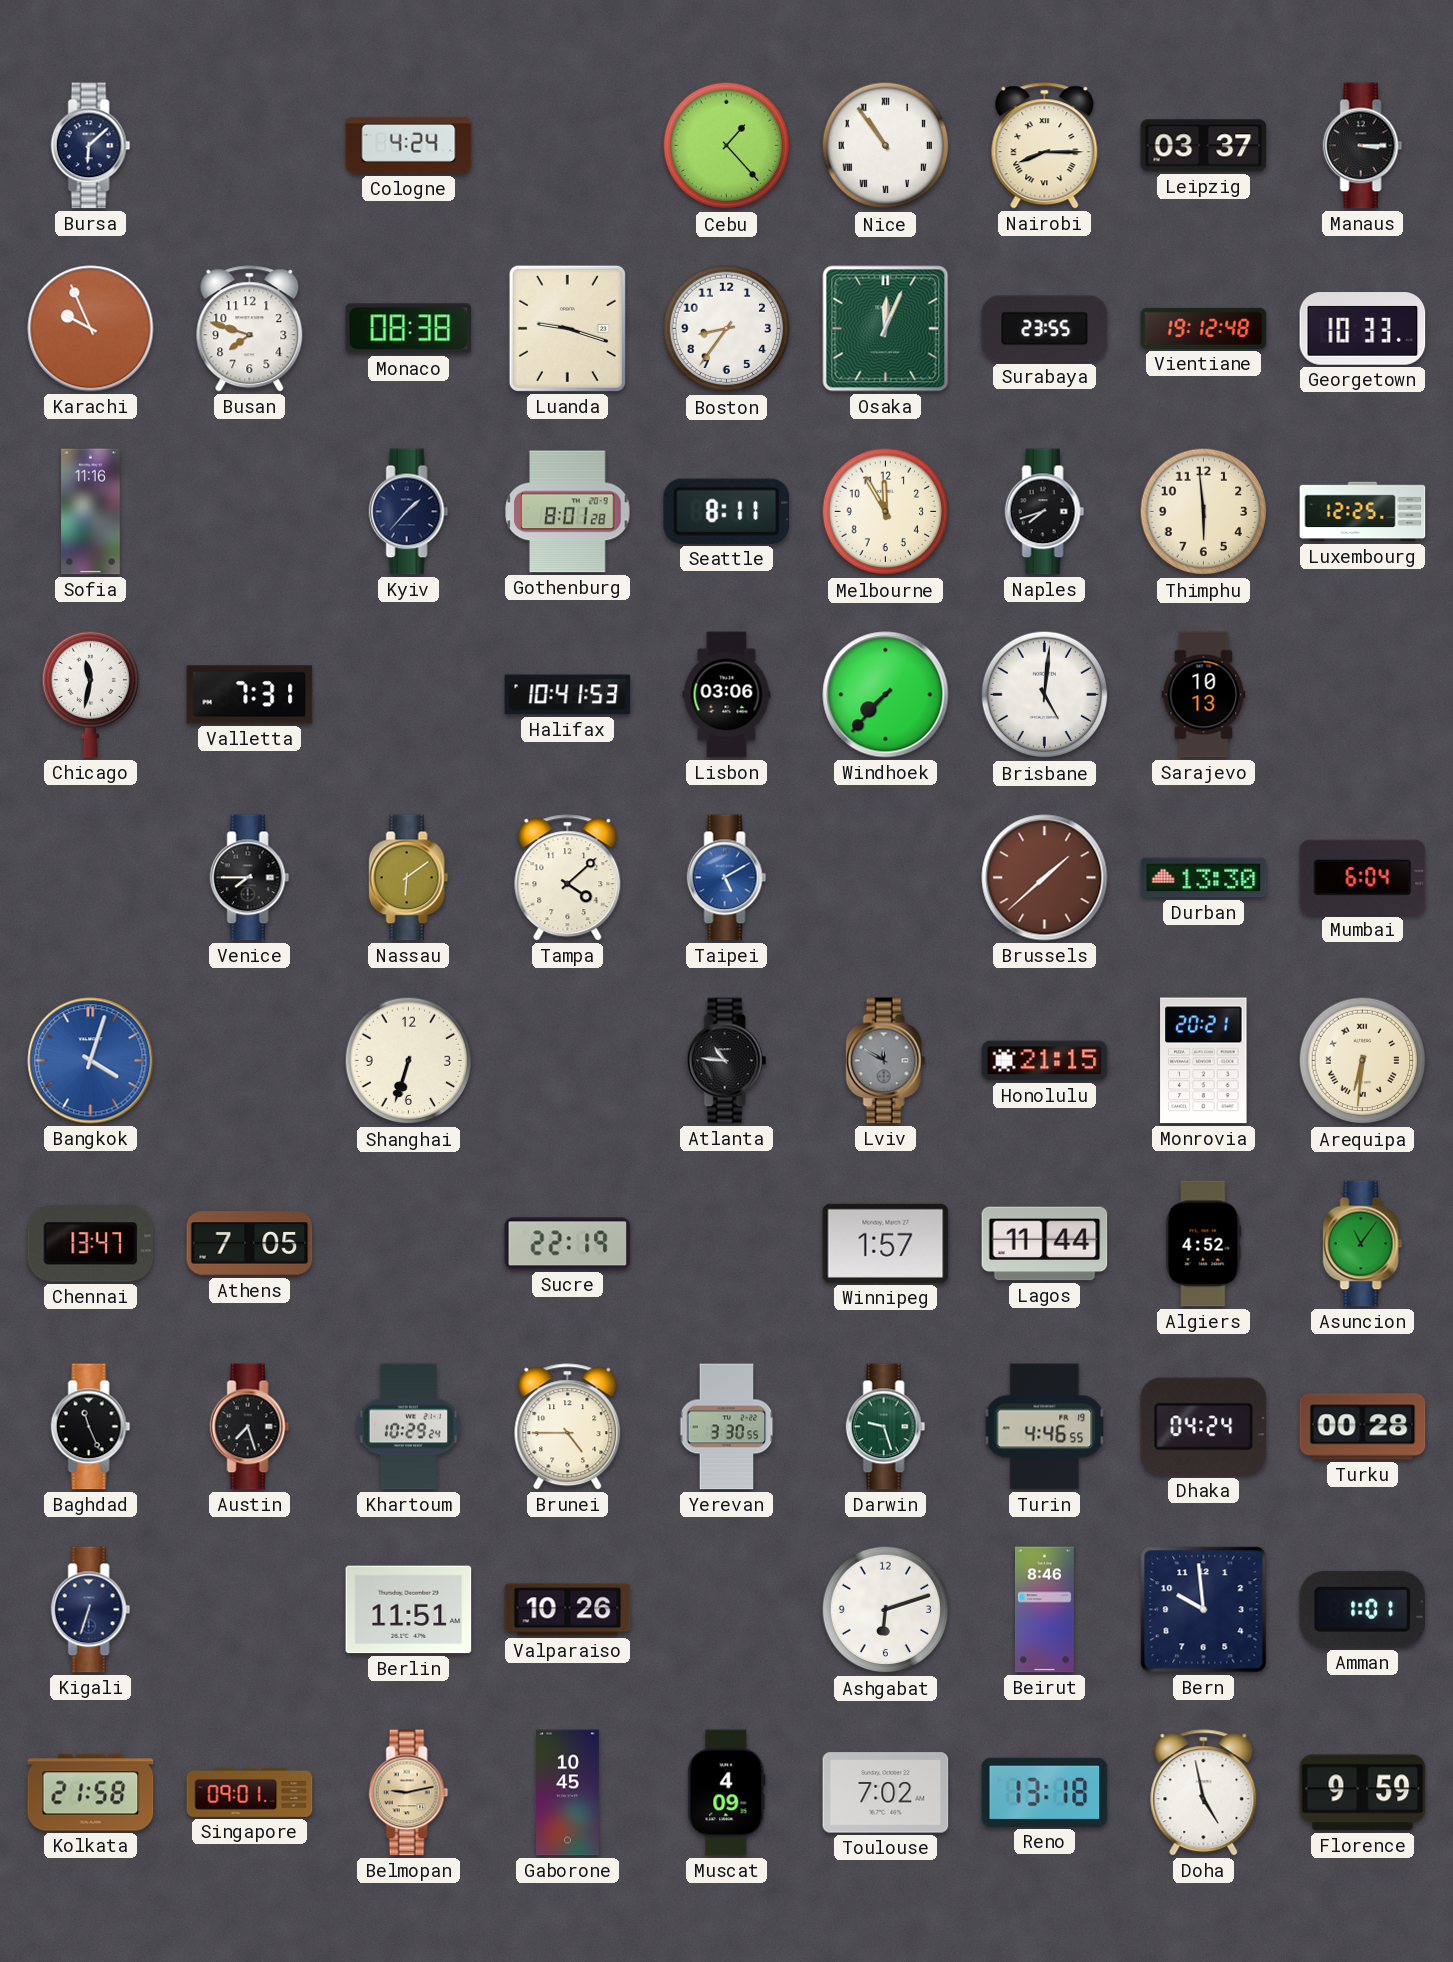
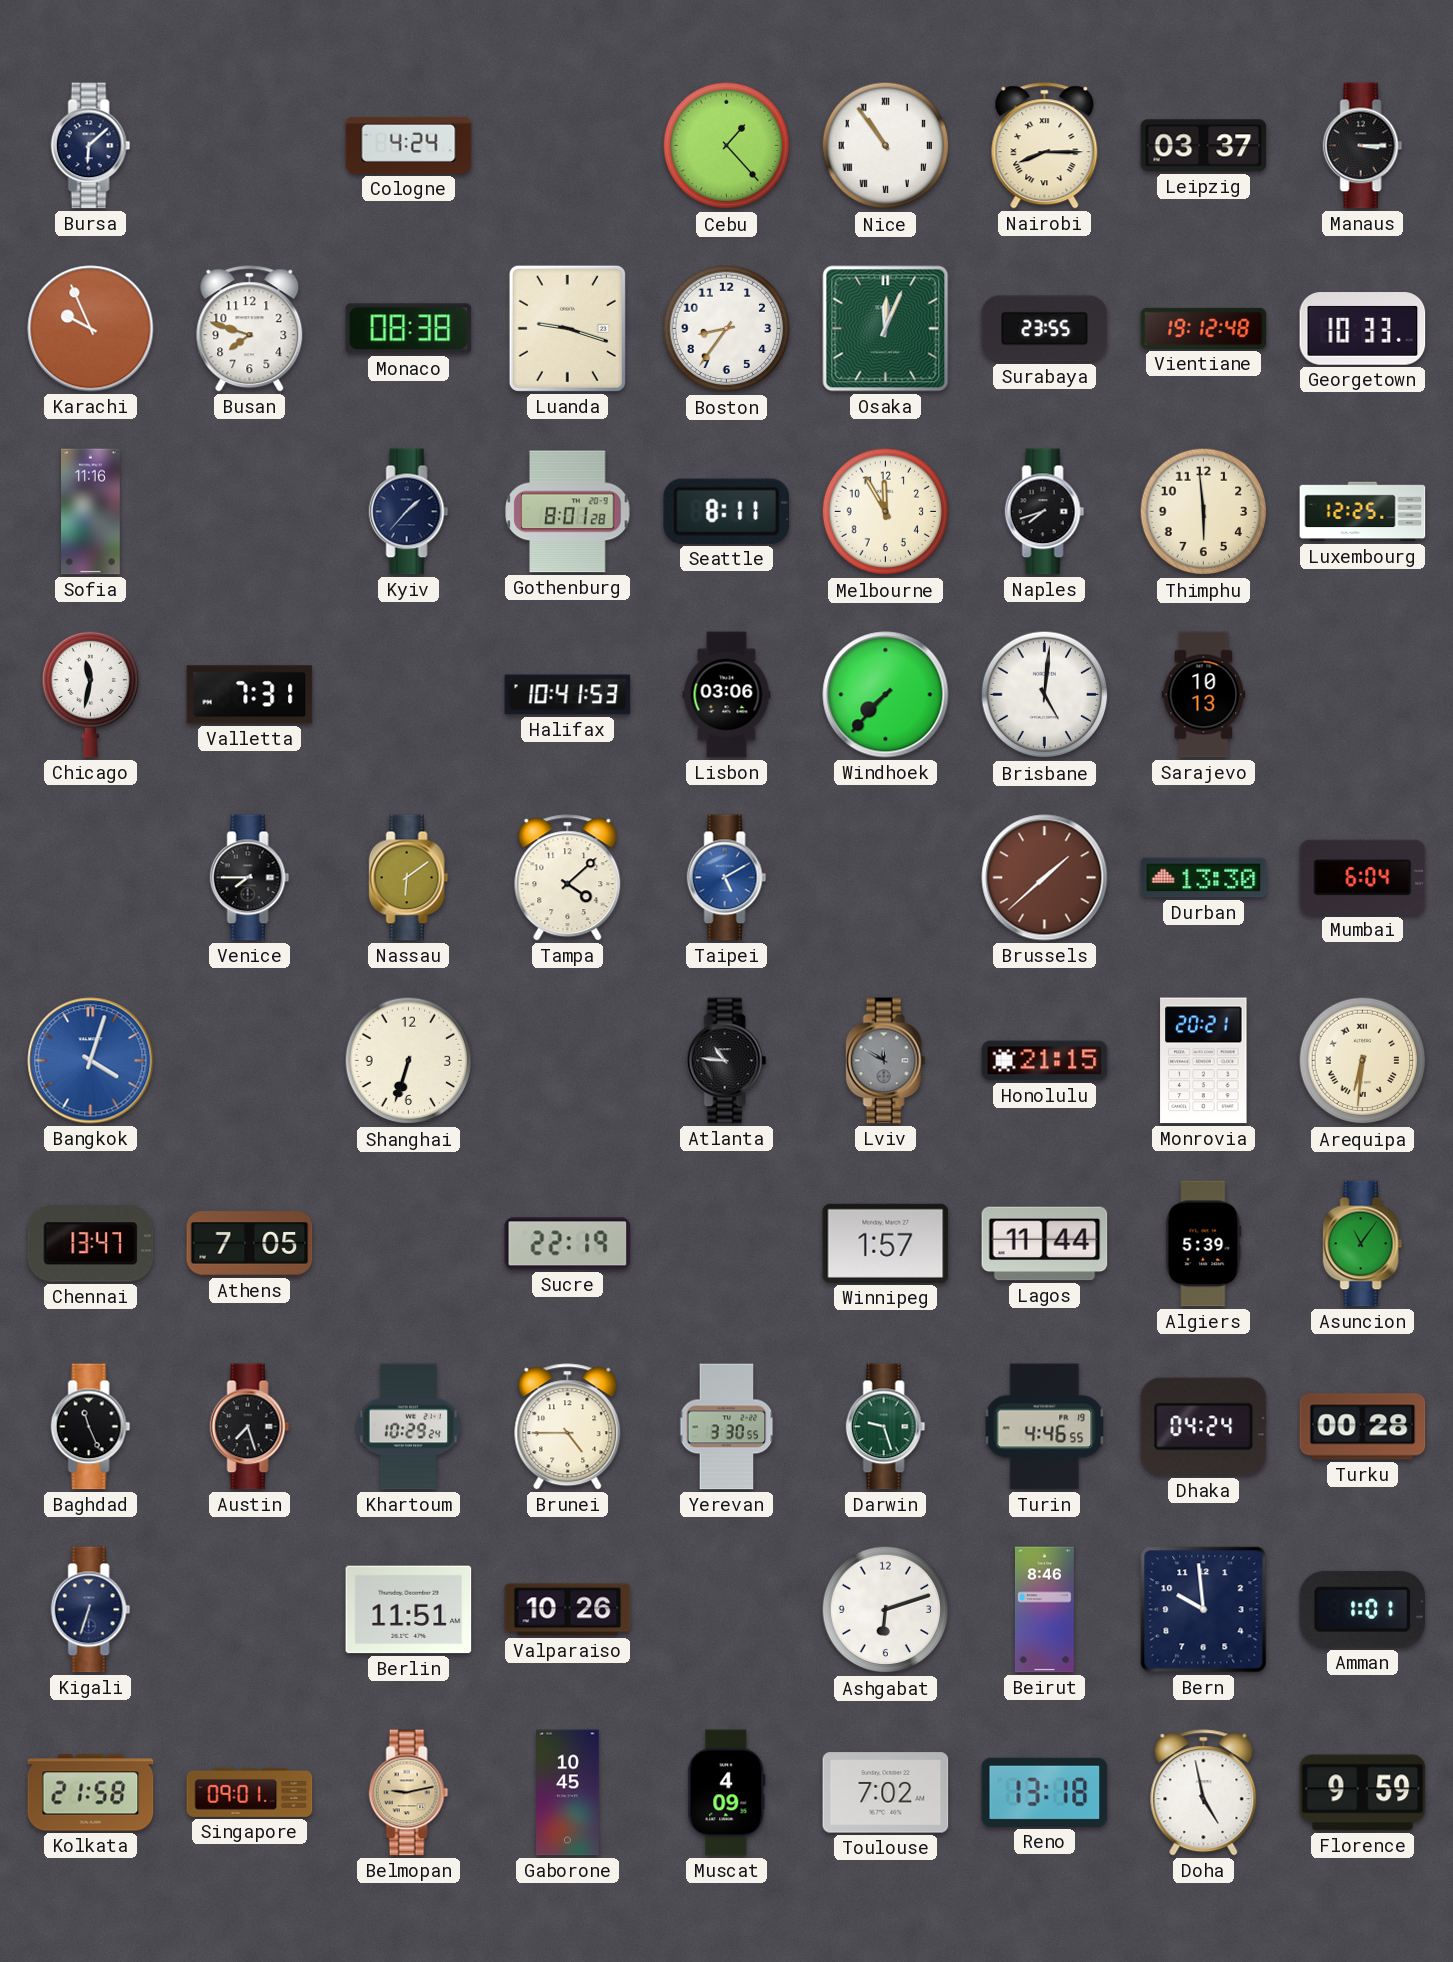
Algiers: 4:52 -> 5:39
